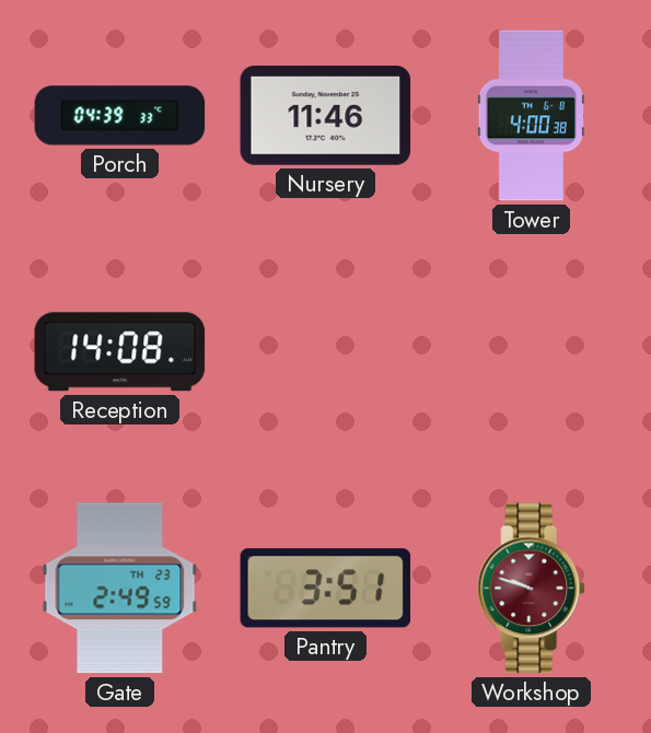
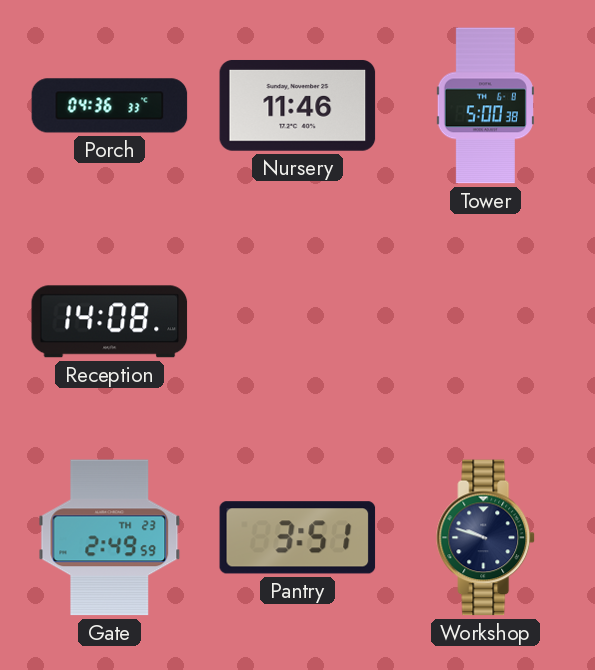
Porch: 04:39 -> 04:36
Tower: 4:00 -> 5:00
Workshop dial: burgundy -> navy
